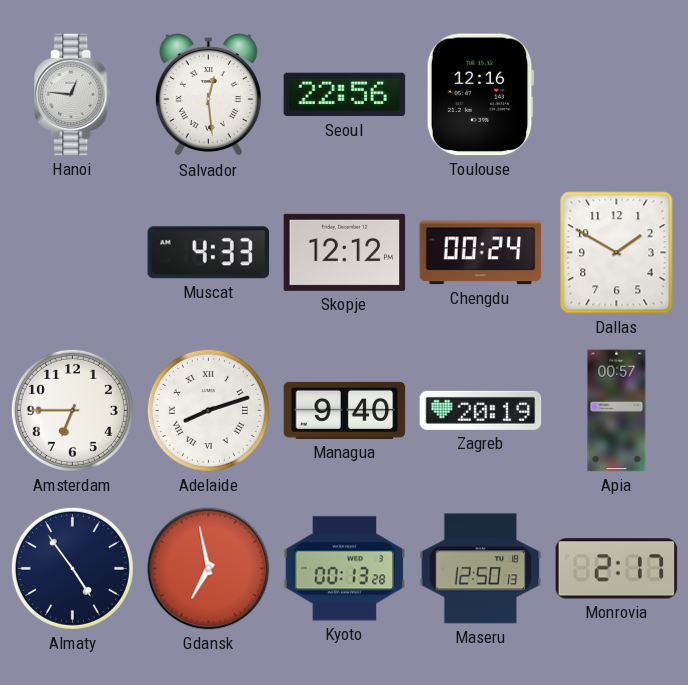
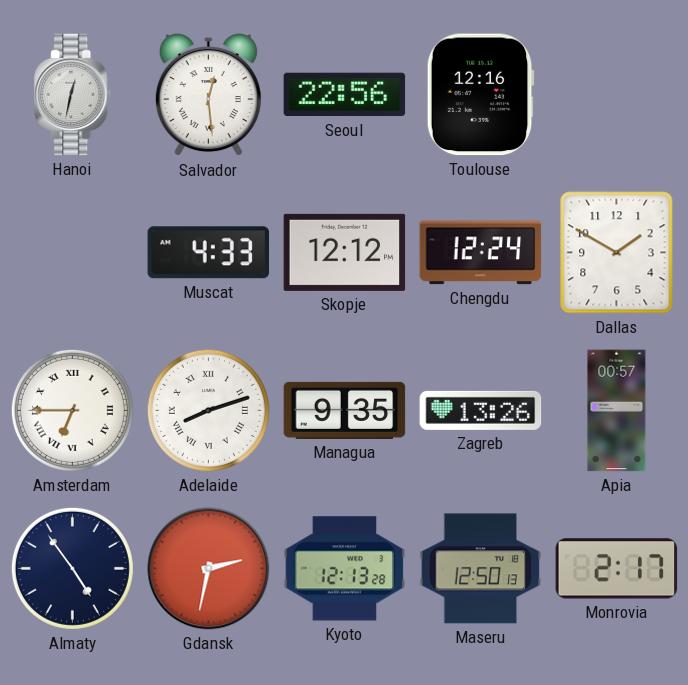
Hanoi: 12:46 -> 12:32
Chengdu: 00:24 -> 12:24
Amsterdam numerals: Arabic -> Roman
Managua: 9:40 -> 9:35
Zagreb: 20:19 -> 13:26
Gdansk: 6:58 -> 2:32
Kyoto: 00:13 -> 12:13
